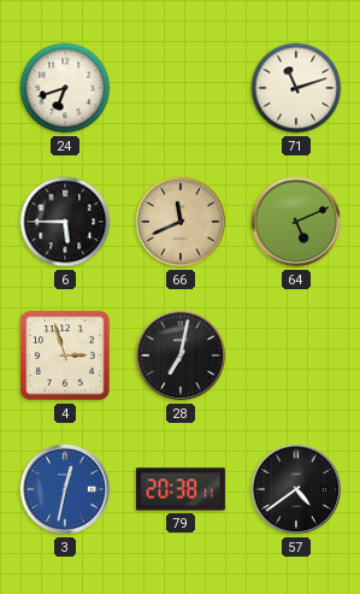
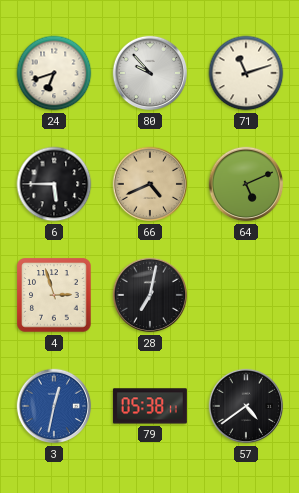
80: none -> 9:53
66: 11:41 -> 4:41
79: 20:38 -> 05:38
